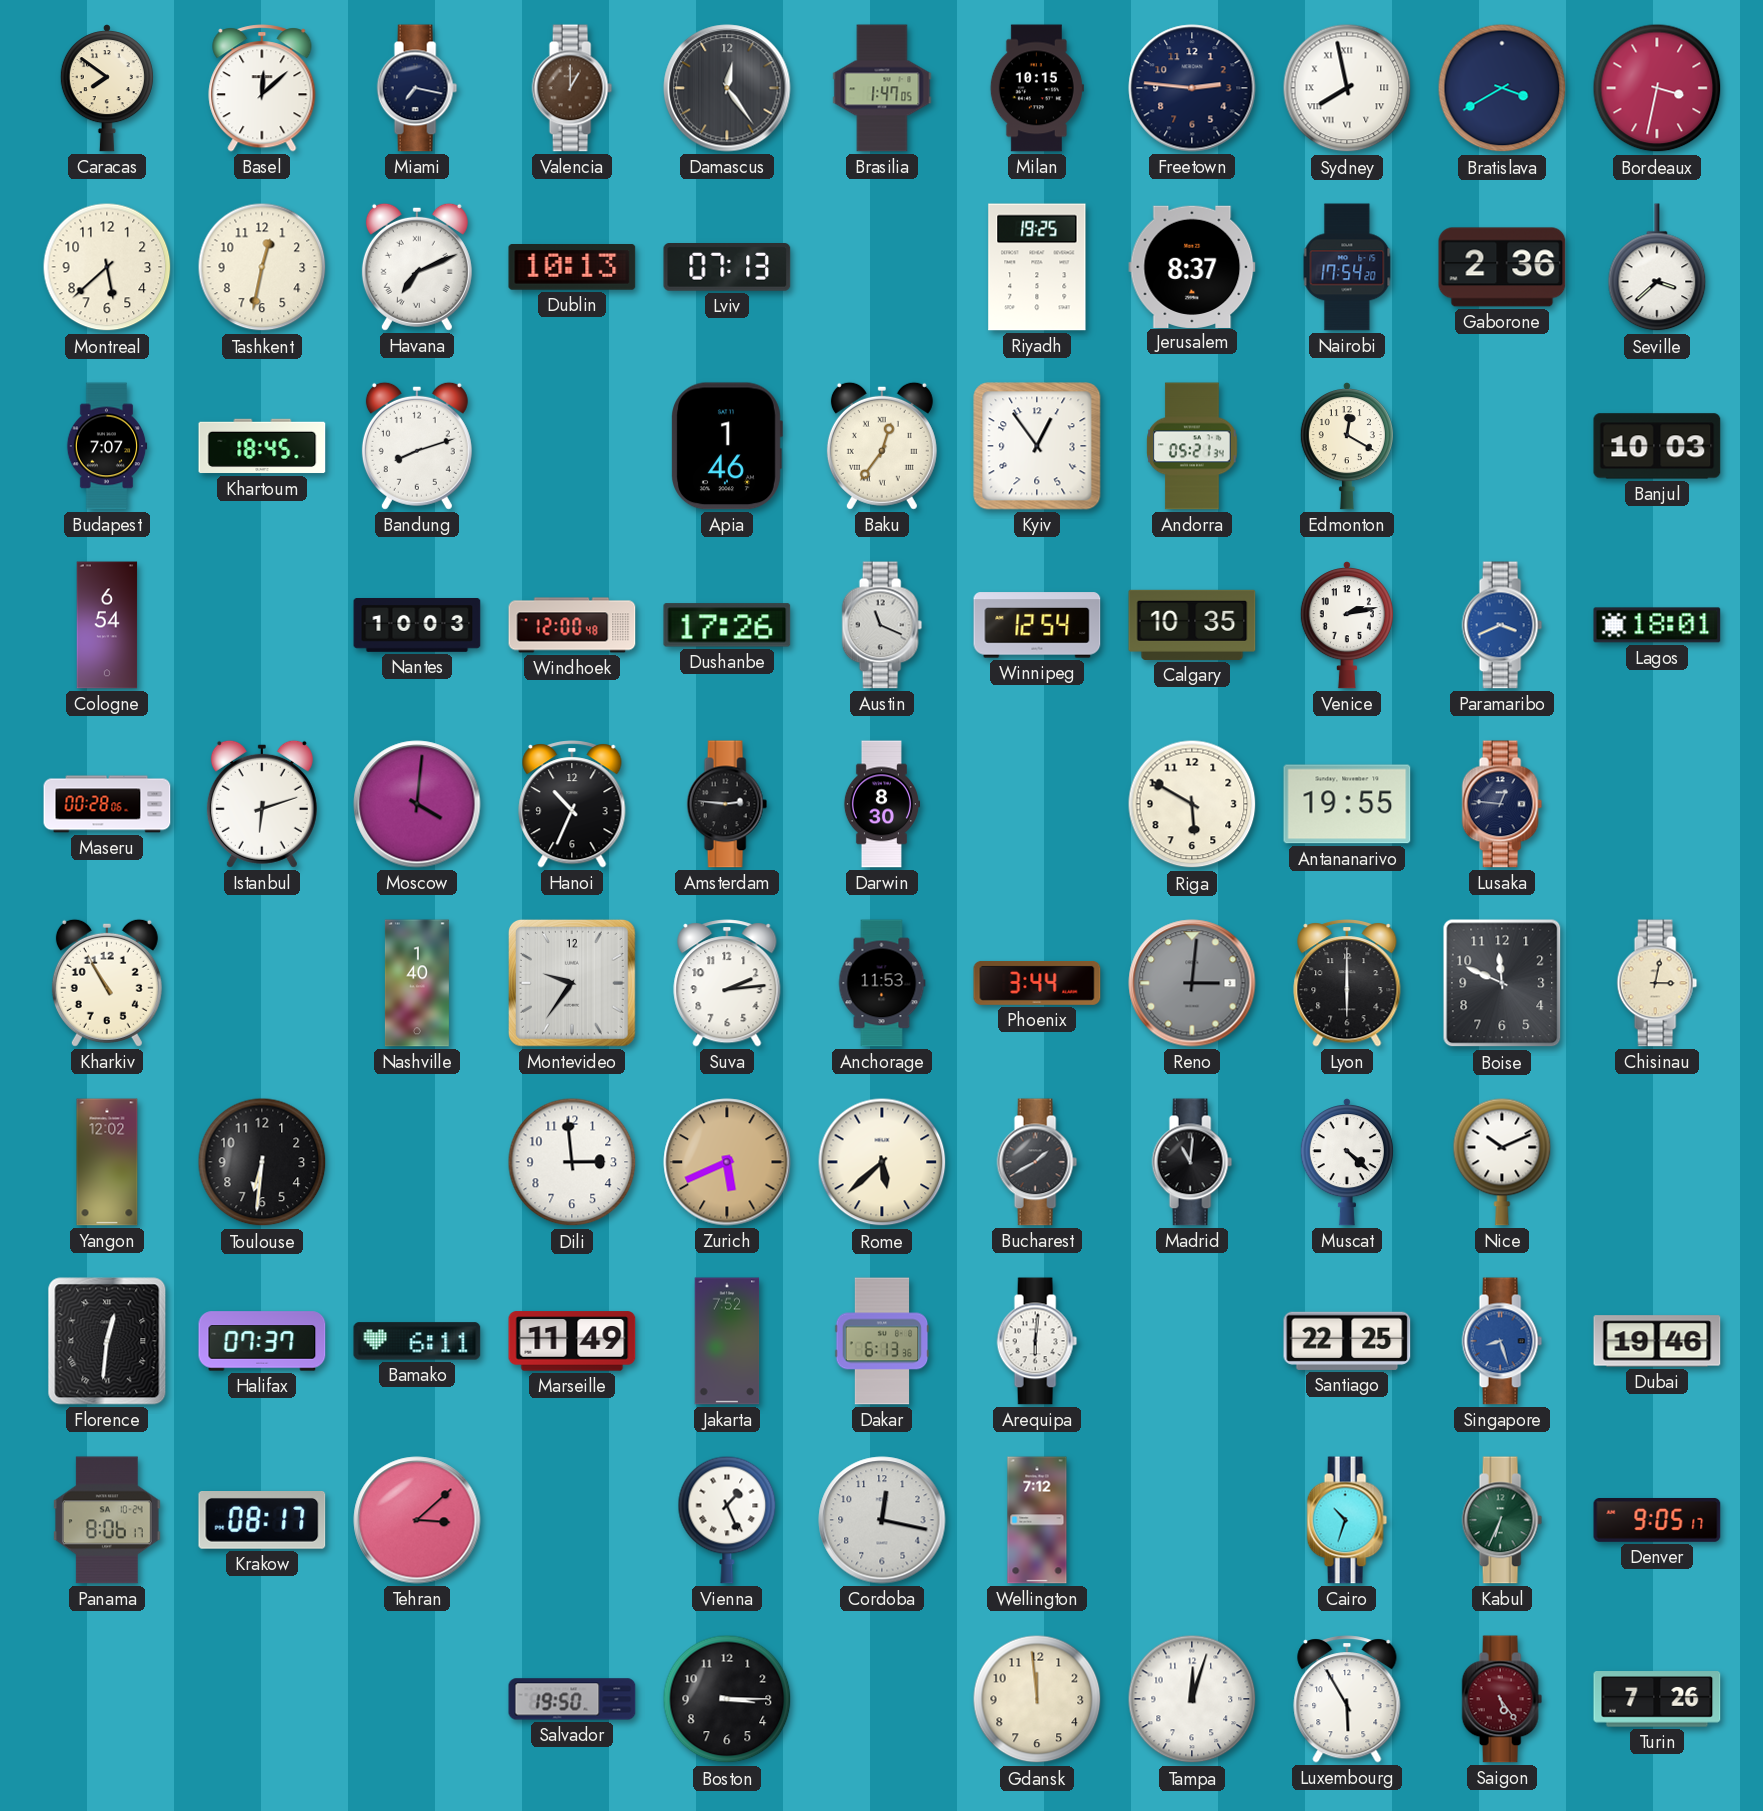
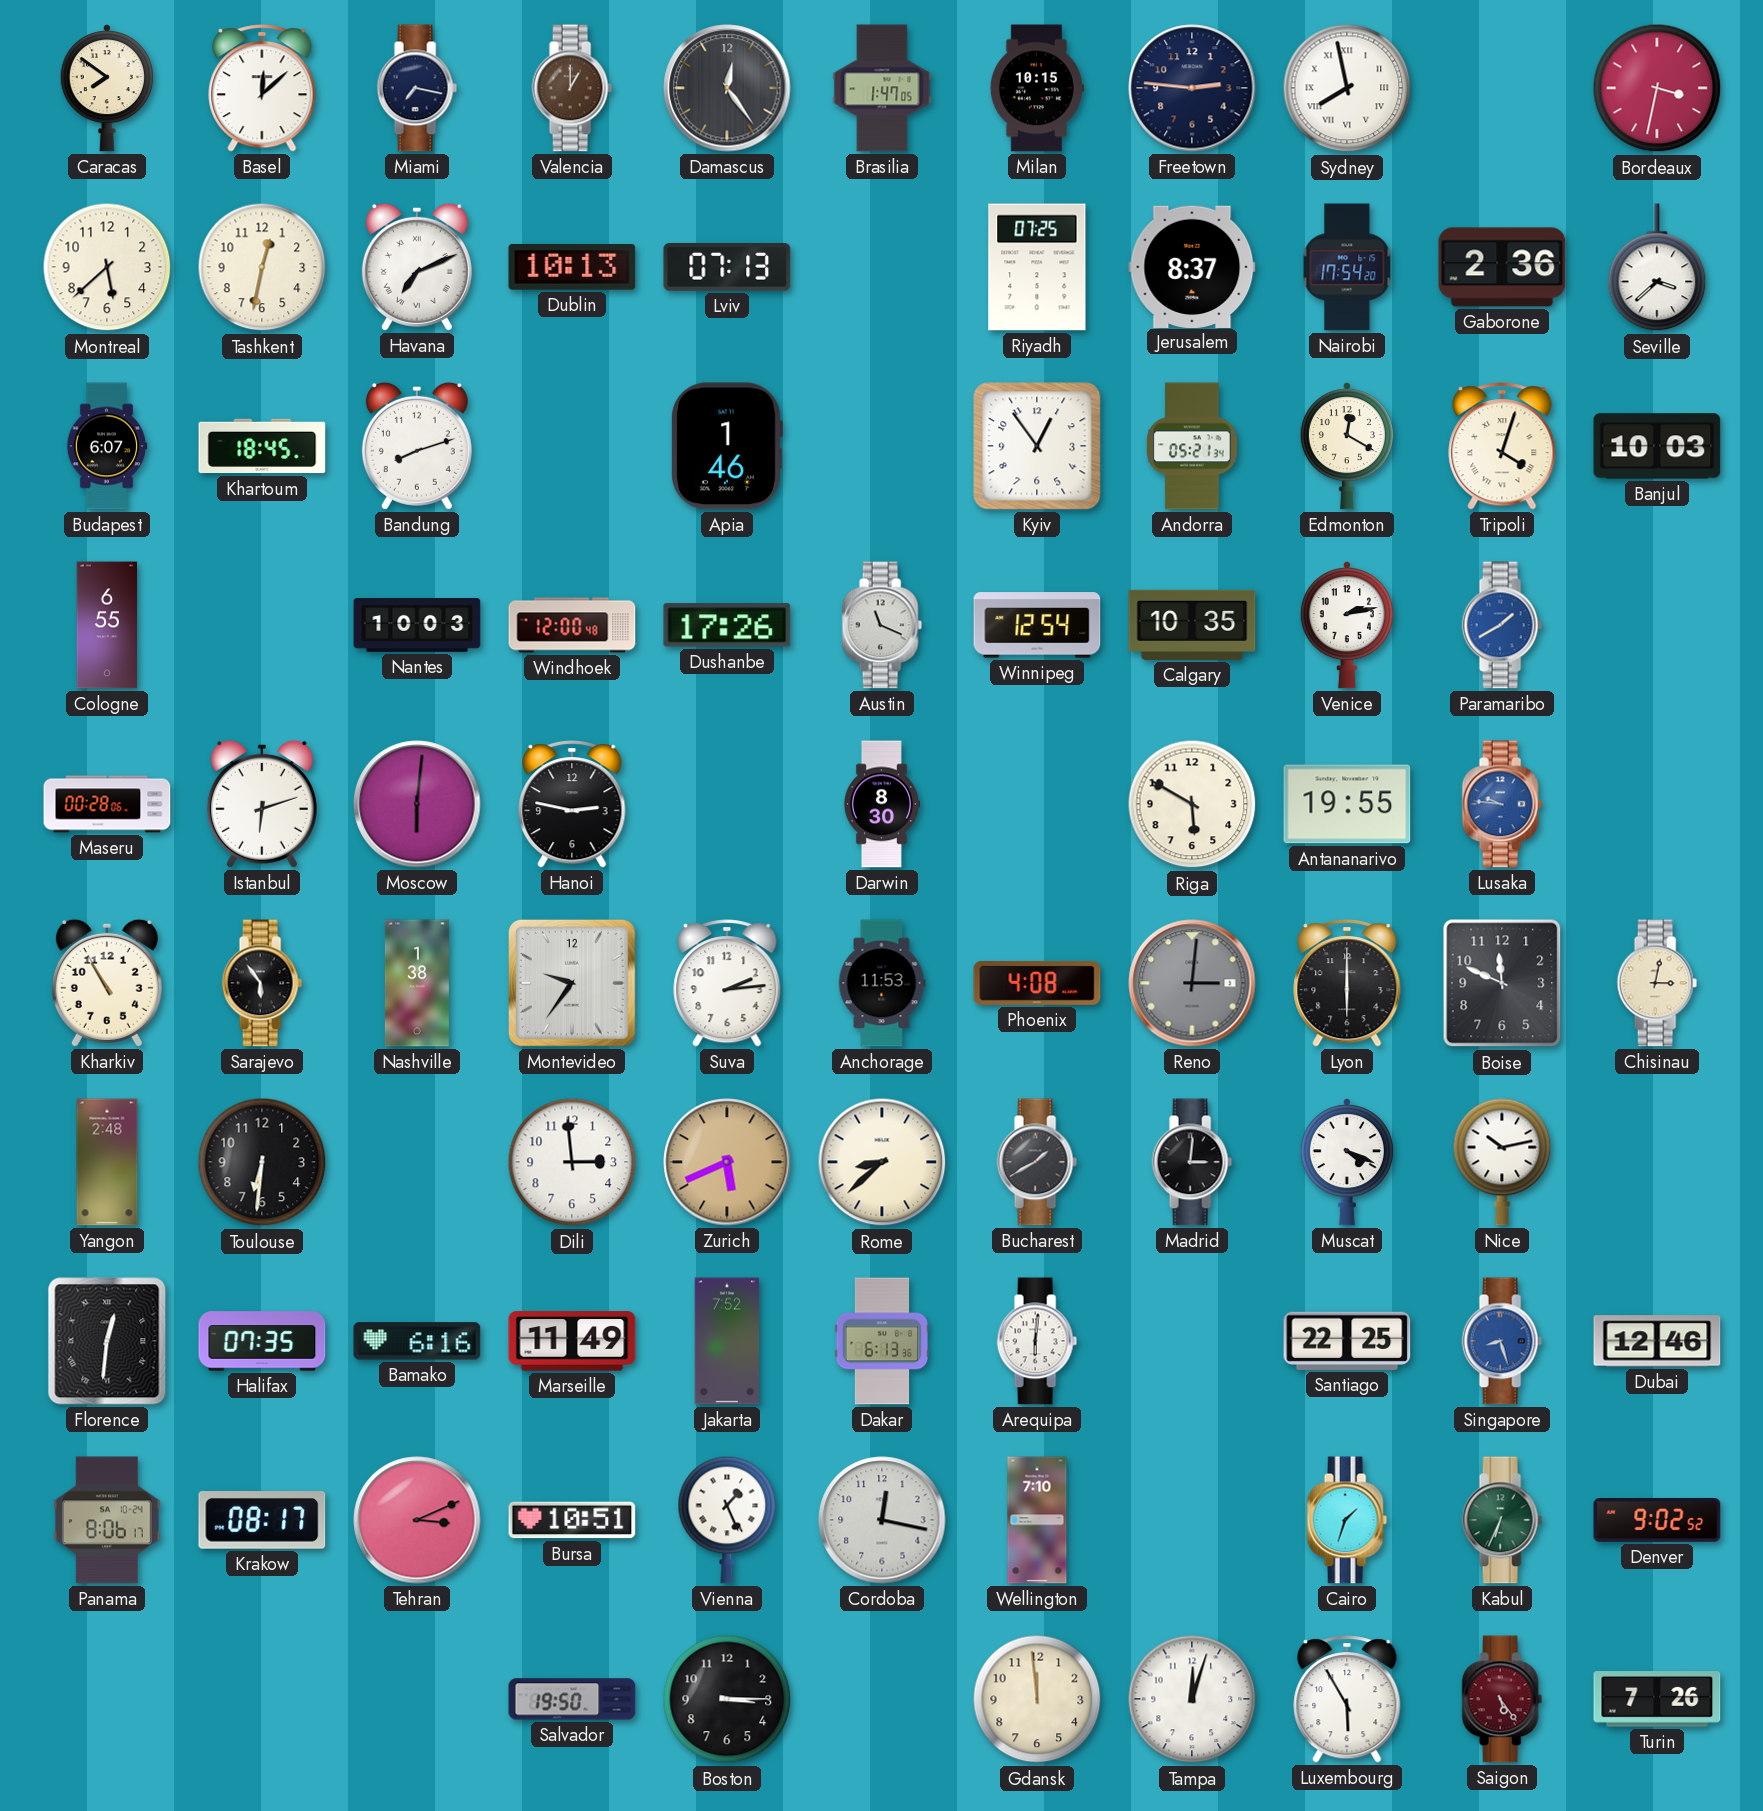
Bratislava: 3:40 -> none
Riyadh: 19:25 -> 07:25
Budapest: 7:07 -> 6:07
Baku: 12:36 -> none
Tripoli: none -> 4:03
Cologne: 6:54 -> 6:55
Paramaribo: 3:41 -> 1:40
Lagos: 18:01 -> none
Moscow: 4:01 -> 6:01
Hanoi: 10:34 -> 2:47
Amsterdam: 2:46 -> none
Lusaka: 12:46 -> 9:46
Lusaka dial: navy -> blue
Sarajevo: none -> 5:54
Nashville: 1:40 -> 1:38
Phoenix: 3:44 -> 4:08
Yangon: 12:02 -> 2:48
Rome: 5:38 -> 8:38
Madrid: 11:01 -> 3:01
Muscat: 4:22 -> 4:19
Nice: 10:11 -> 10:13
Halifax: 07:37 -> 07:35
Bamako: 6:11 -> 6:16
Dubai: 19:46 -> 12:46
Tehran: 3:08 -> 3:11
Bursa: none -> 10:51
Wellington: 7:12 -> 7:10
Cairo: 10:33 -> 1:33
Denver: 9:05 -> 9:02
